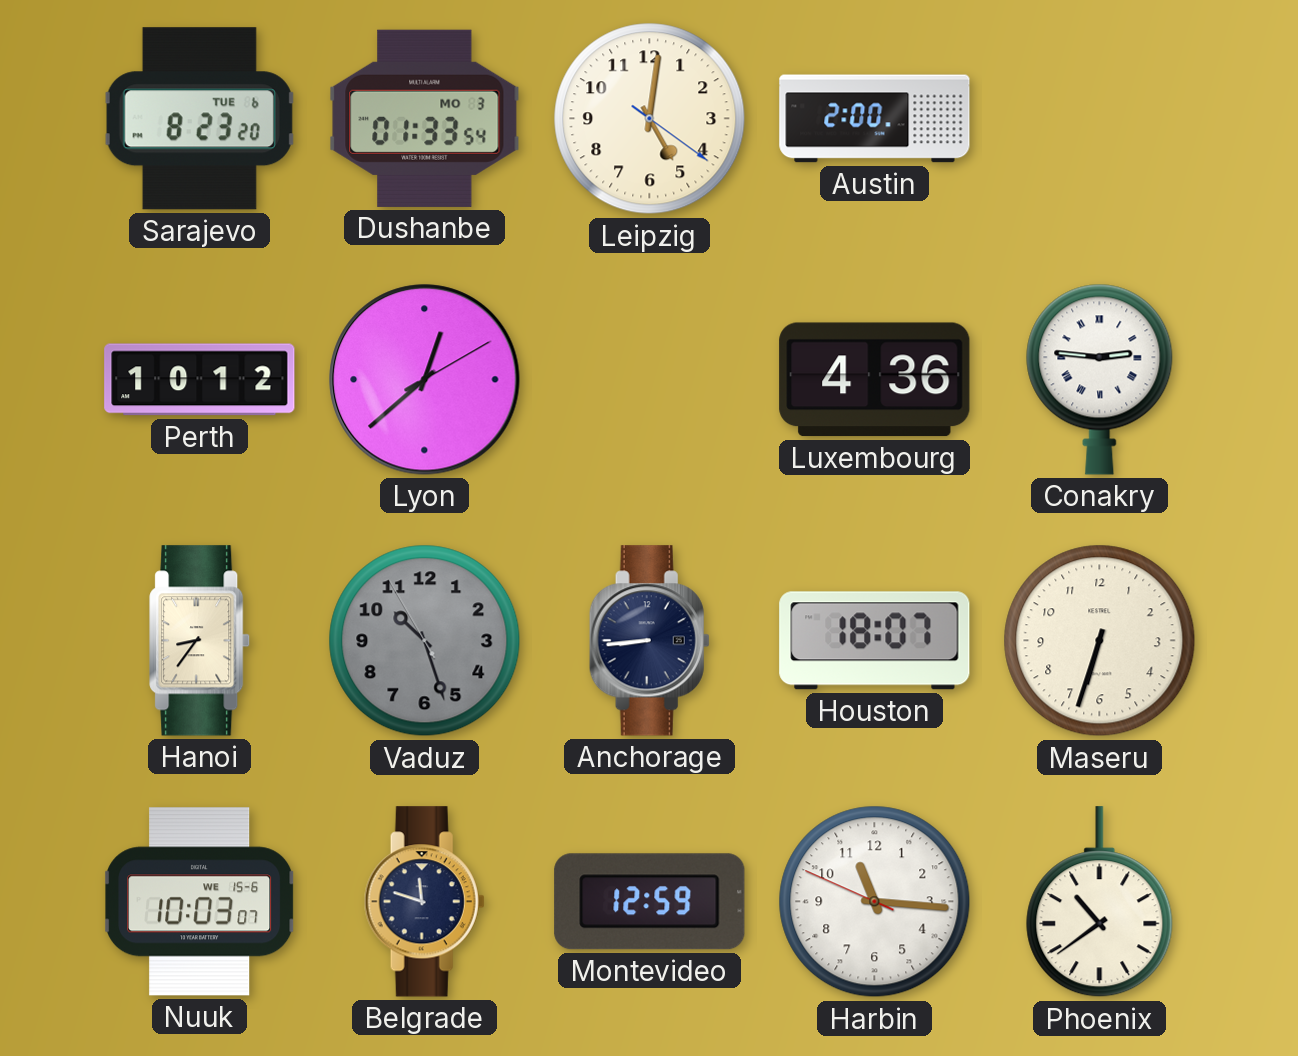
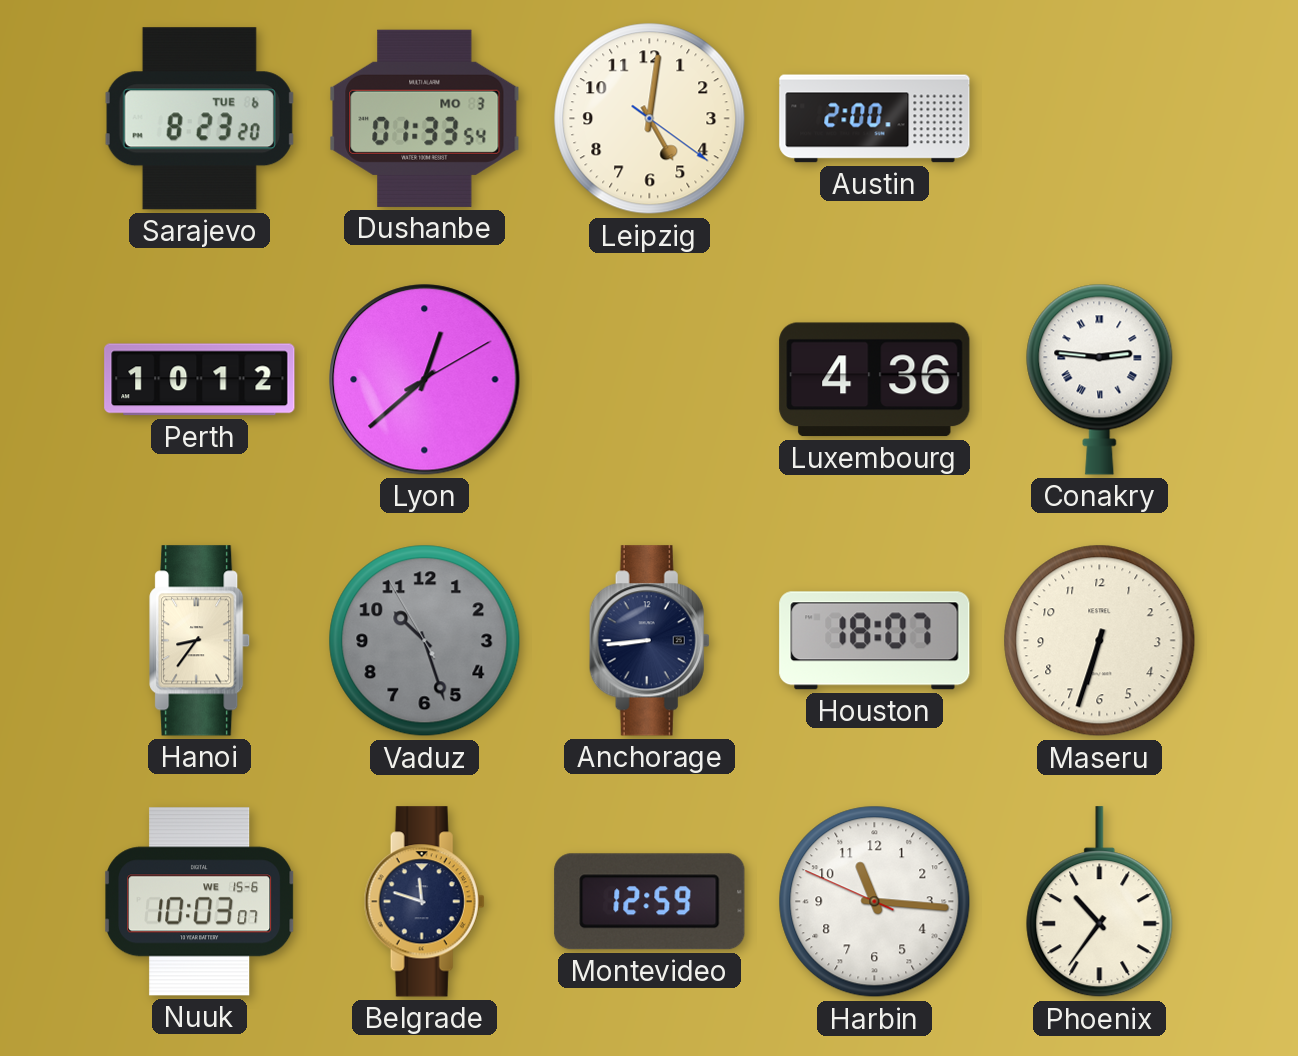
Phoenix: 10:39 -> 10:36
